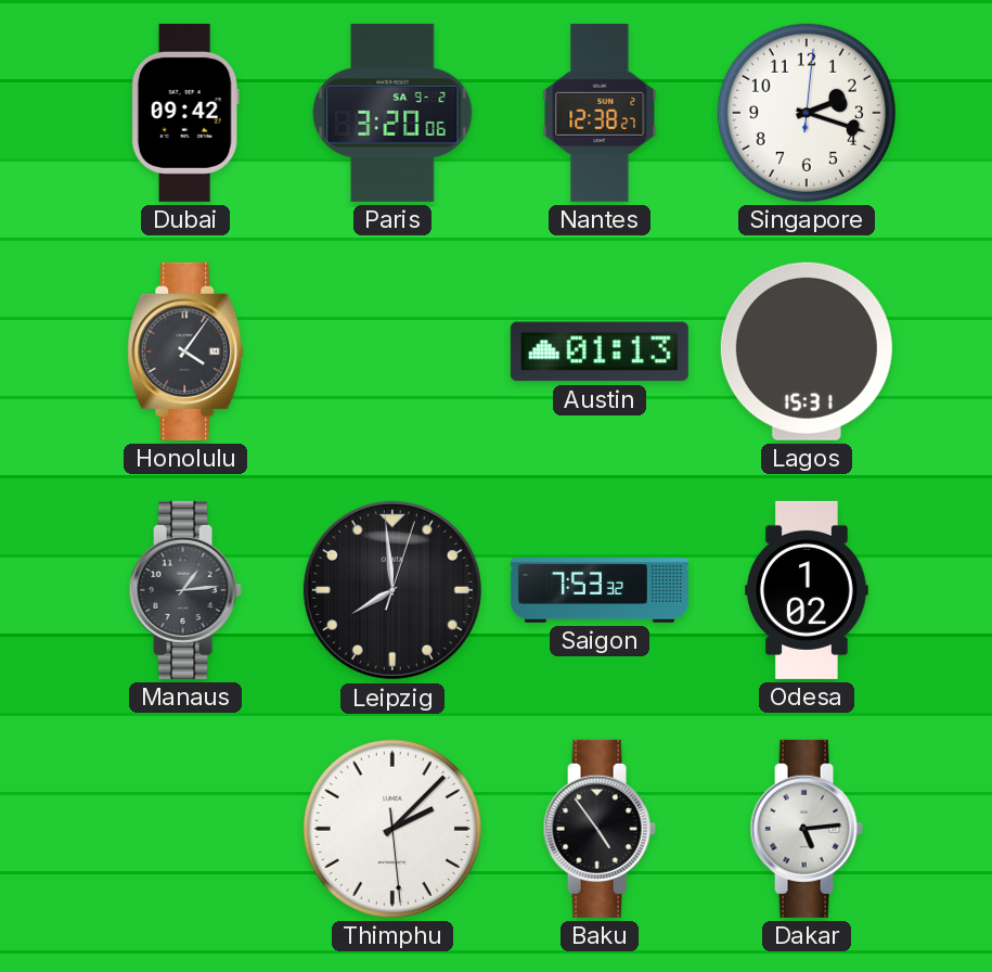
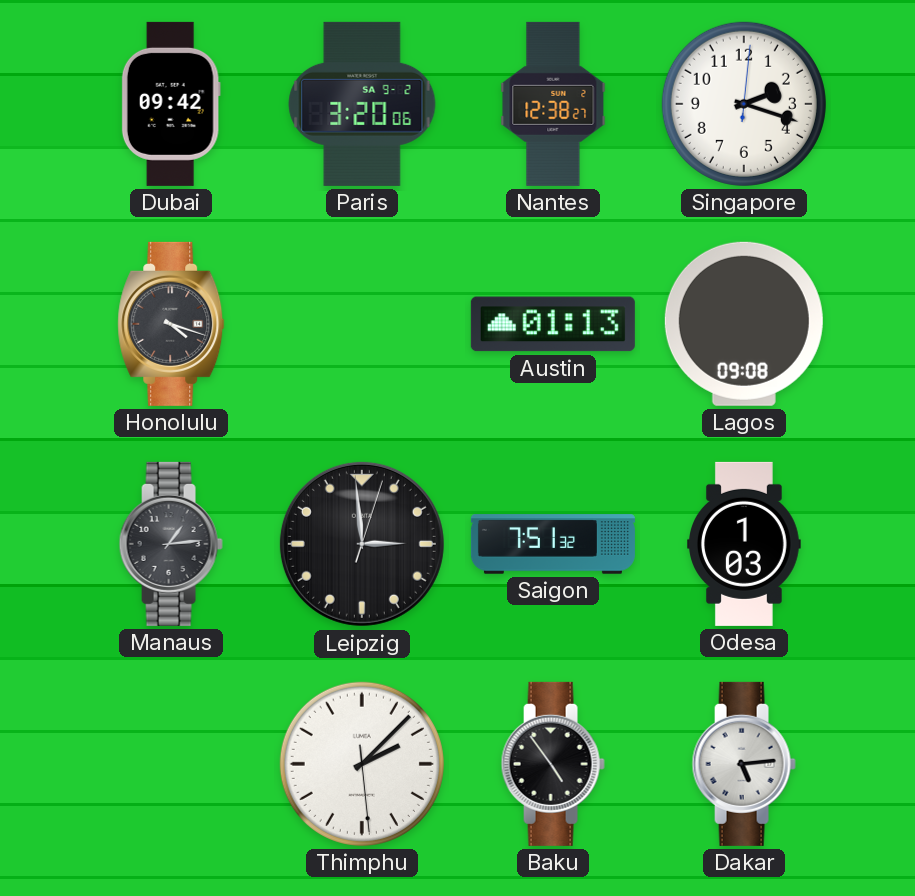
Honolulu: 4:06 -> 4:18
Lagos: 15:31 -> 09:08
Leipzig: 7:59 -> 2:59
Saigon: 7:53 -> 7:51
Odesa: 1:02 -> 1:03
